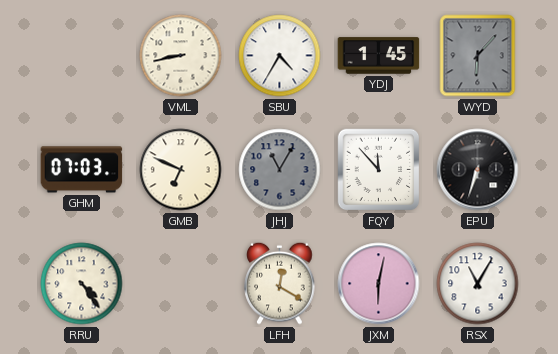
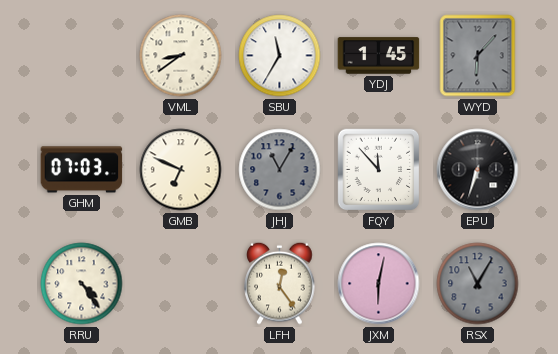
VML: 8:43 -> 8:39
SBU: 4:35 -> 11:35
LFH: 12:20 -> 12:24
RSX dial: white -> grey
